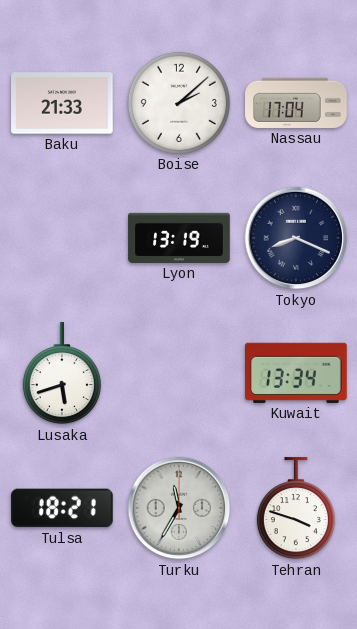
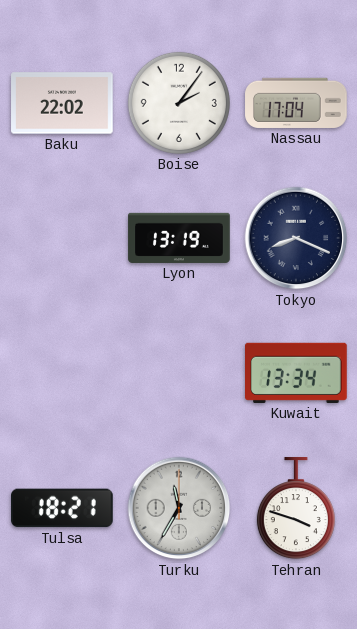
Baku: 21:33 -> 22:02
Boise: 2:08 -> 2:06
Lusaka: 5:42 -> none
